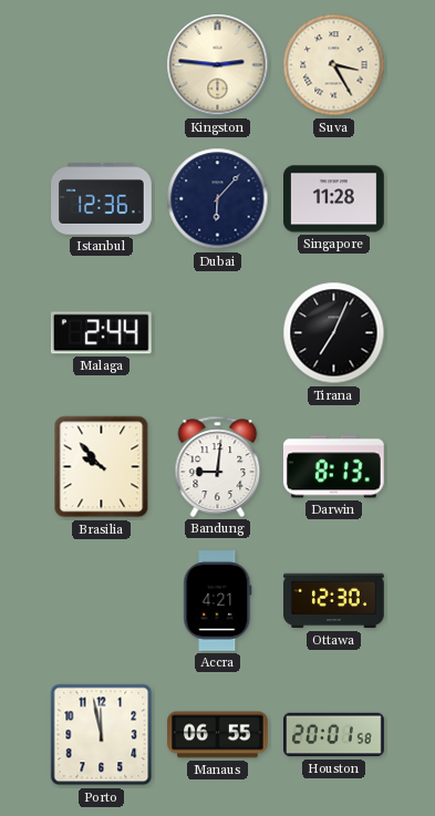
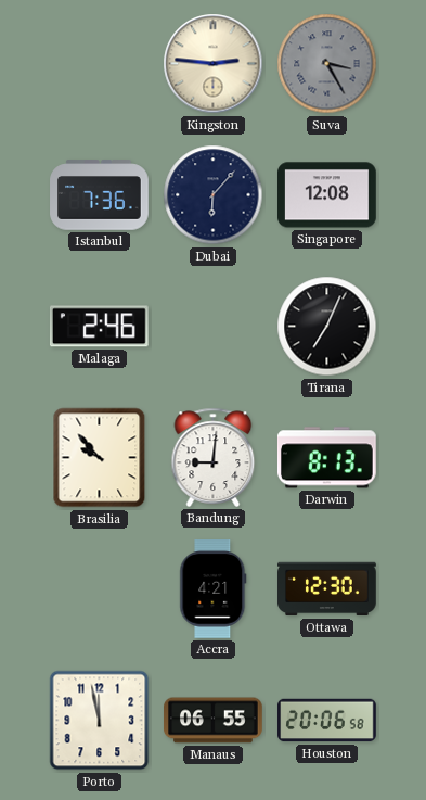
Suva dial: cream -> grey
Istanbul: 12:36 -> 7:36
Singapore: 11:28 -> 12:08
Malaga: 2:44 -> 2:46
Houston: 20:01 -> 20:06
